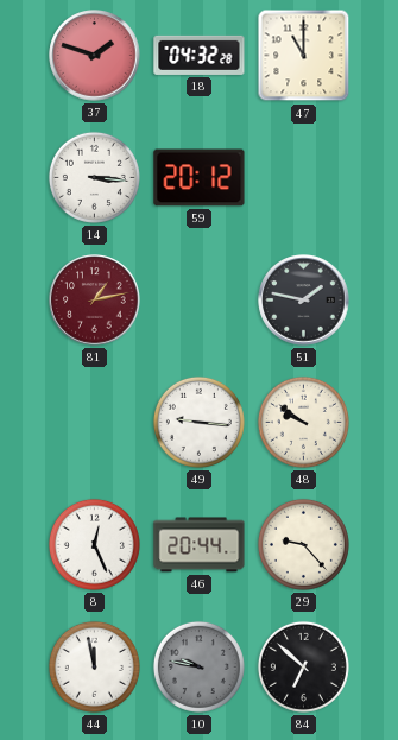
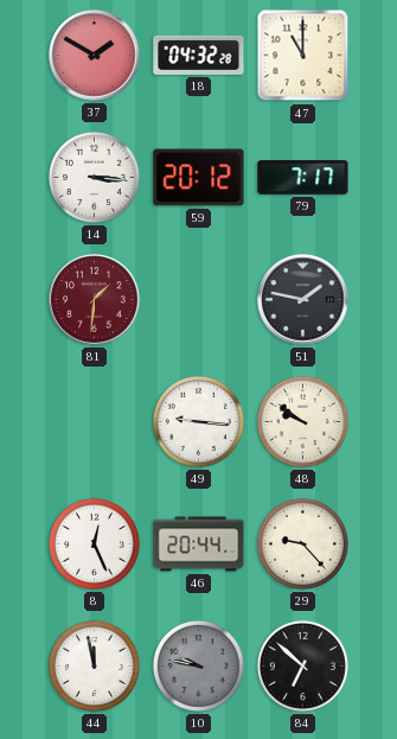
37: 1:48 -> 1:50
79: none -> 7:17
81: 1:13 -> 1:31
